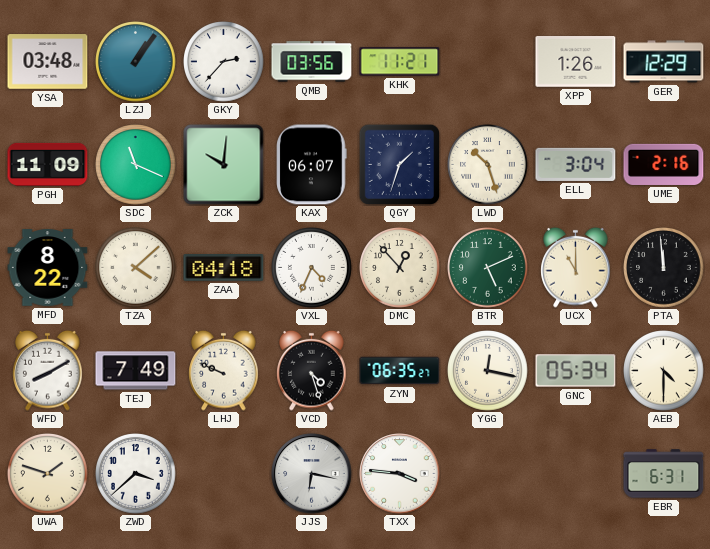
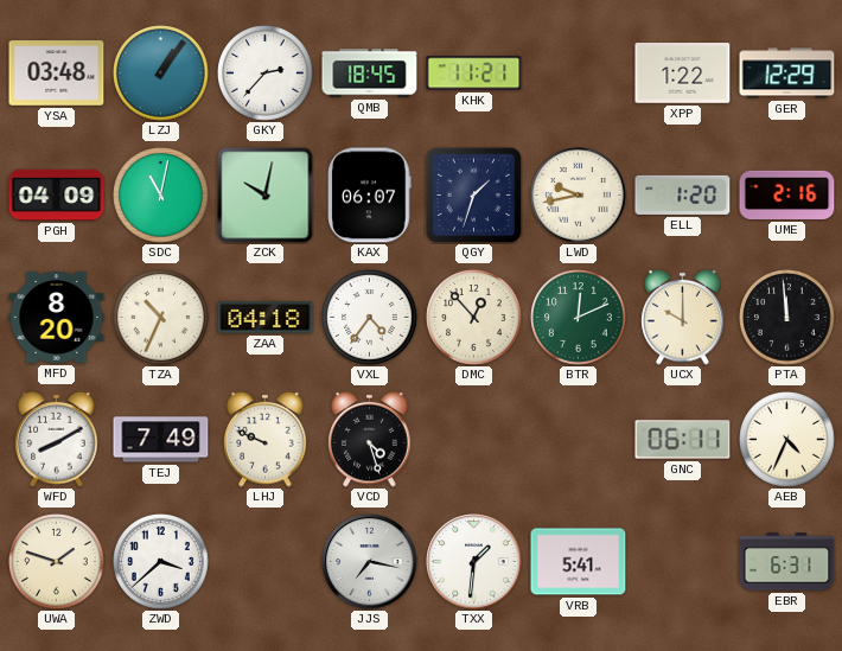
QMB: 03:56 -> 18:45
XPP: 1:26 -> 1:22
PGH: 11:09 -> 04:09
SDC: 11:19 -> 11:02
ZCK: 10:01 -> 10:02
LWD: 10:27 -> 9:43
ELL: 3:04 -> 1:20
MFD: 8:22 -> 8:20
TZA: 4:08 -> 10:34
VXL: 4:34 -> 4:36
BTR: 5:11 -> 12:11
UCX: 11:00 -> 10:00
ZYN: 06:35 -> none
YGG: 12:17 -> none
GNC: 05:34 -> 06:11
AEB: 4:30 -> 4:34
JJS: 6:17 -> 7:17
TXX: 3:46 -> 1:31
VRB: none -> 5:41
